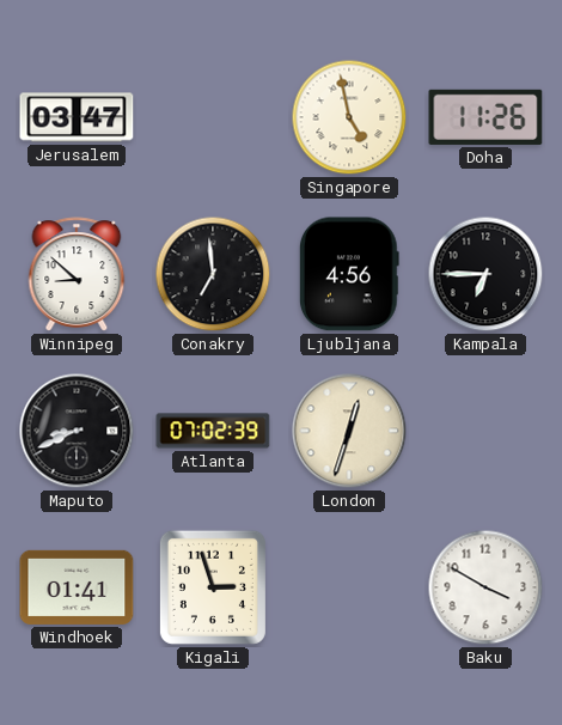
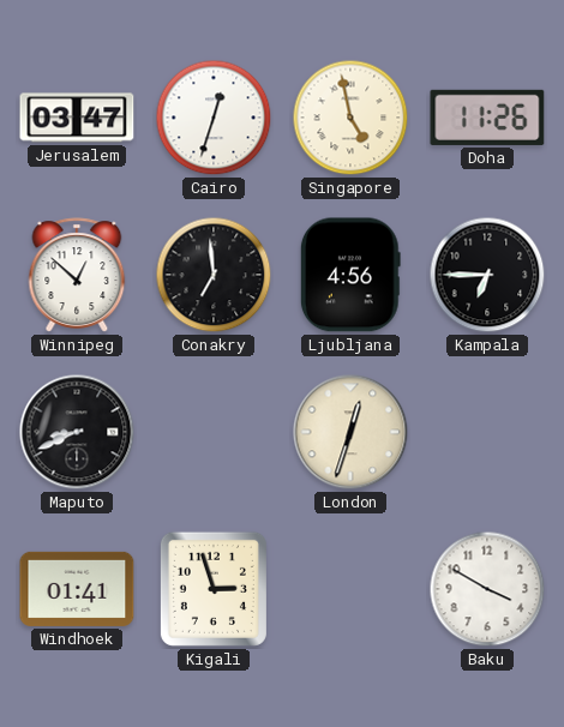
Cairo: none -> 12:33
Winnipeg: 8:52 -> 12:52
Atlanta: 07:02 -> none
